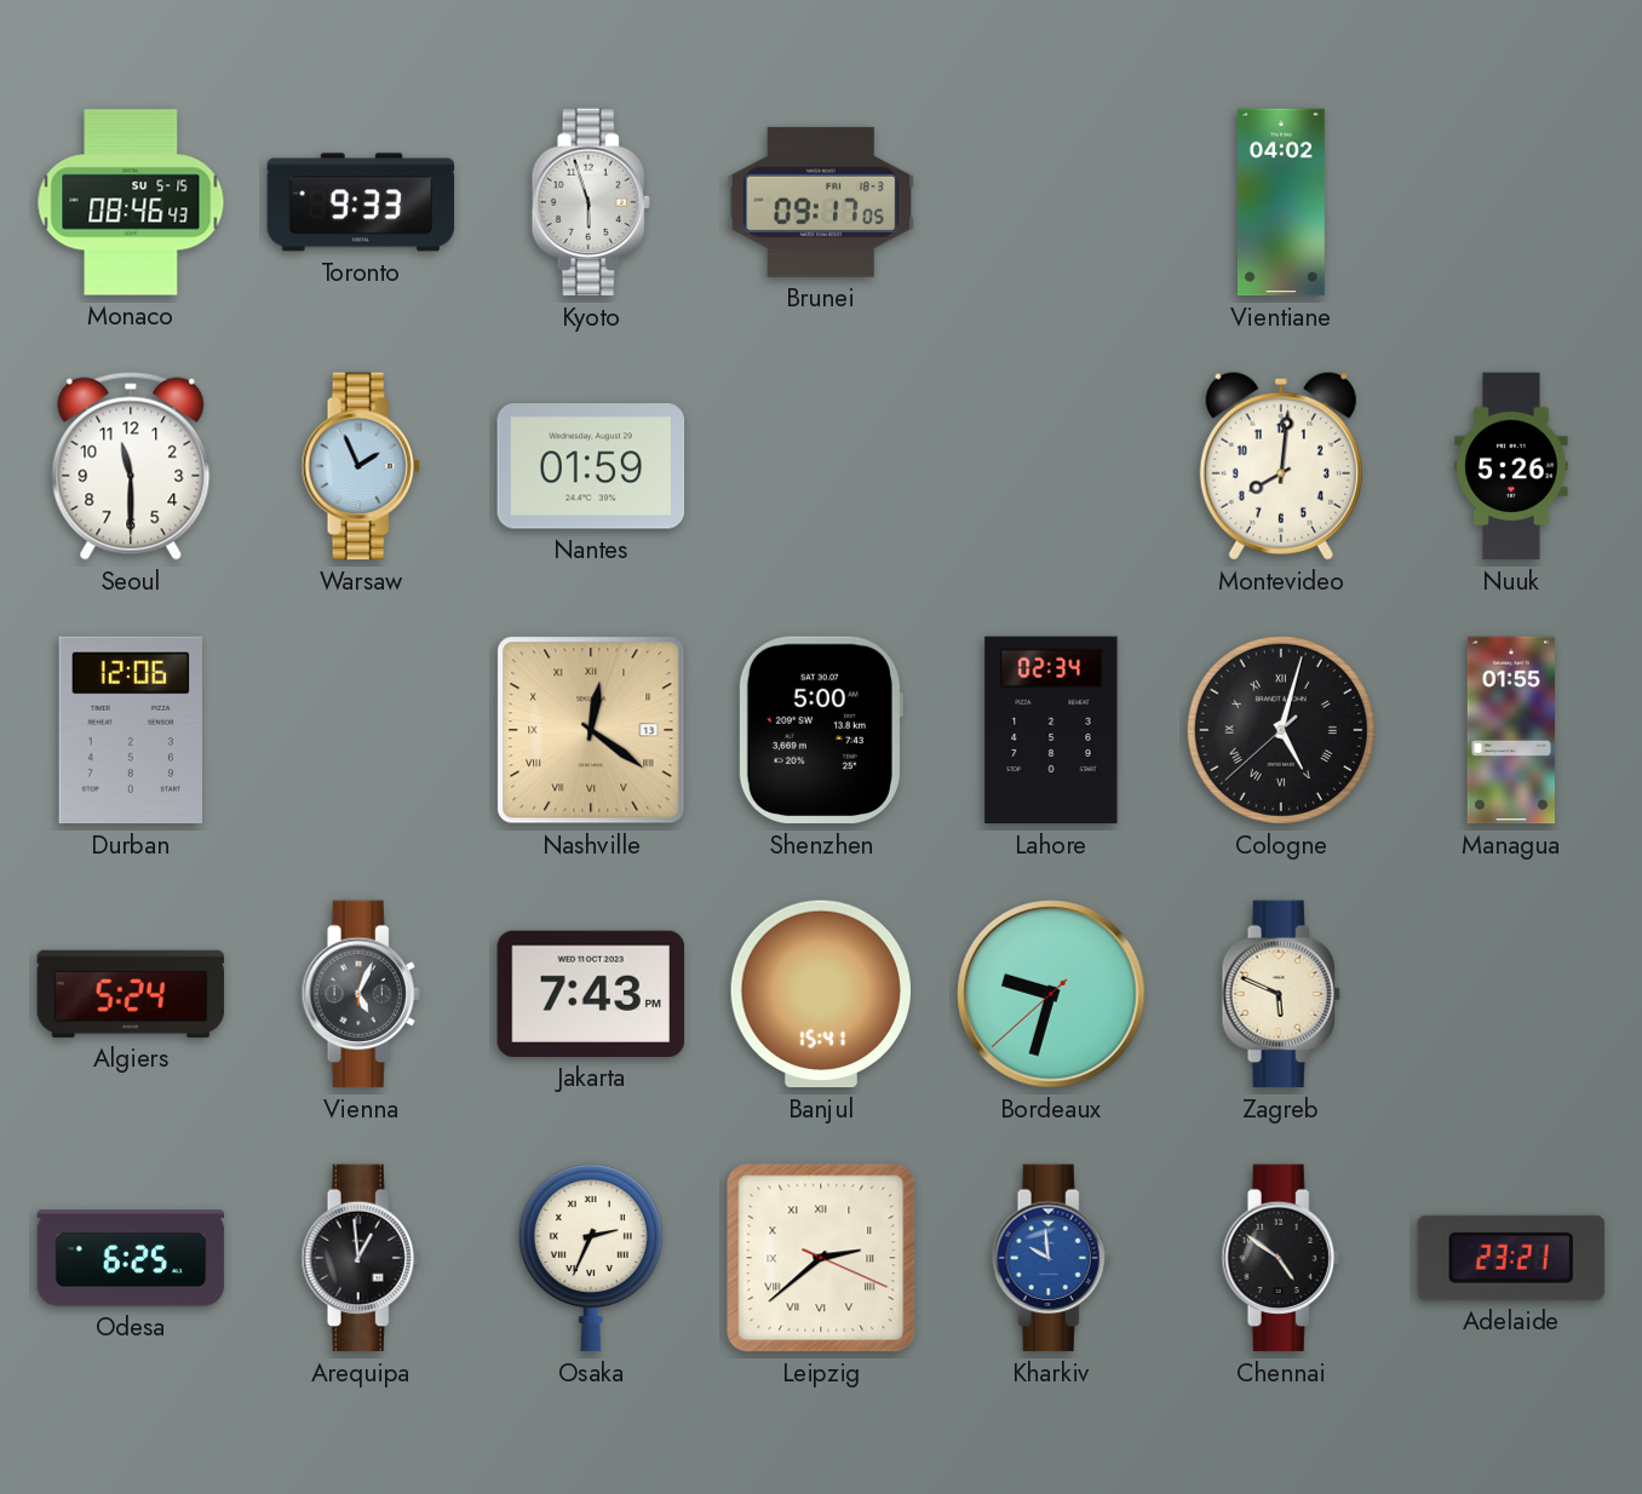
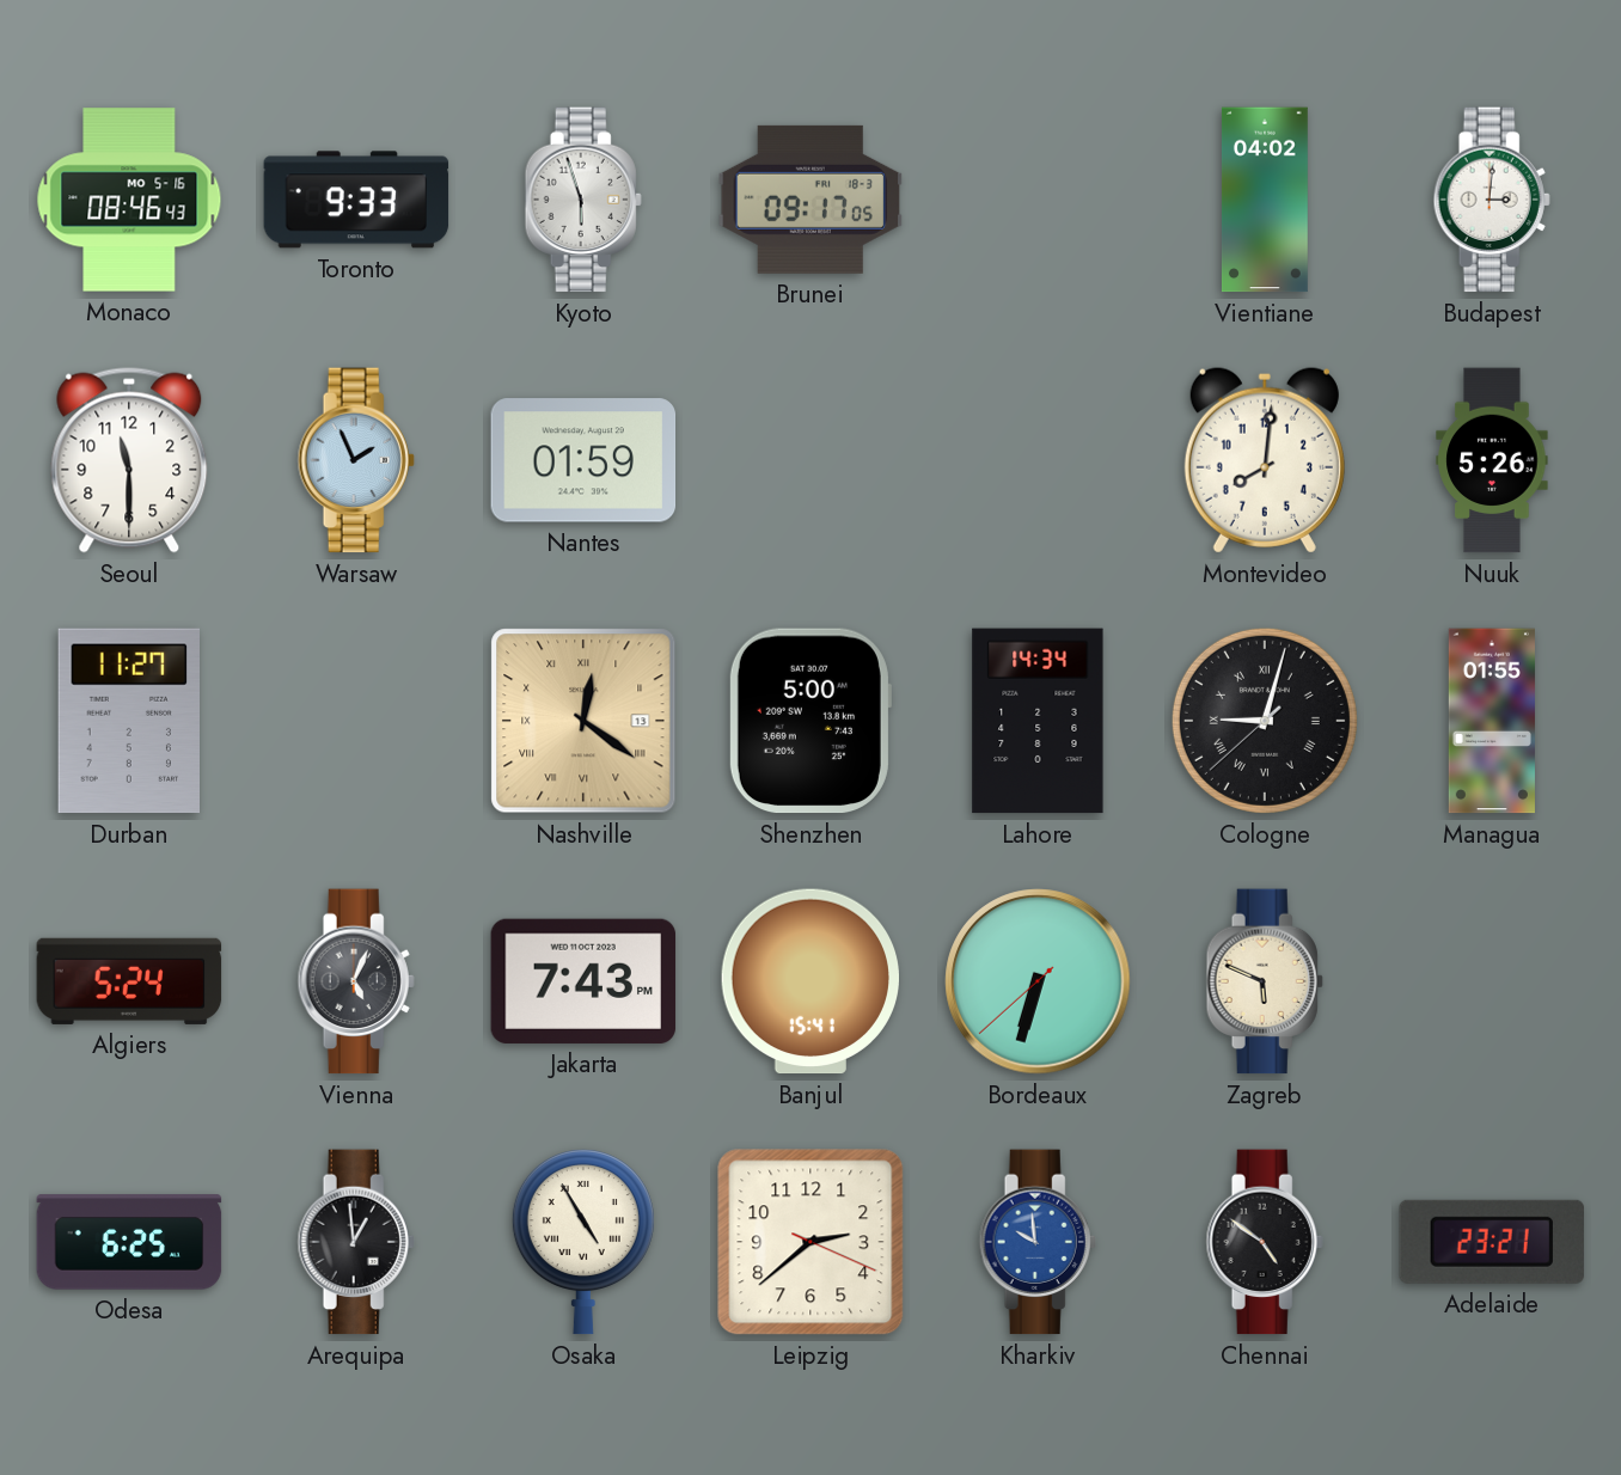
Monaco date: SU 5-15 -> MO 5-16
Budapest: none -> 3:01
Durban: 12:06 -> 11:27
Lahore: 02:34 -> 14:34
Cologne: 5:02 -> 9:02
Bordeaux: 9:32 -> 6:32
Osaka: 2:34 -> 4:55
Leipzig numerals: Roman -> Arabic
